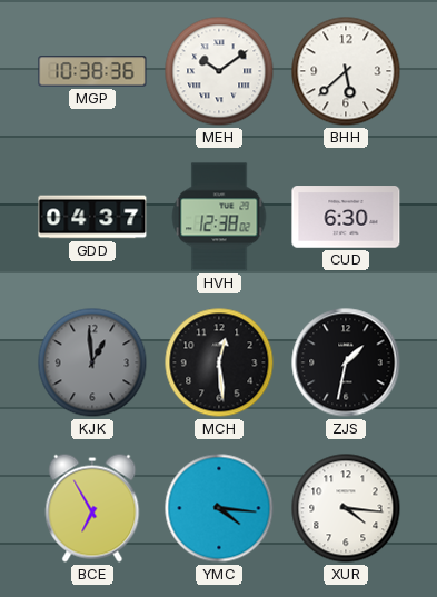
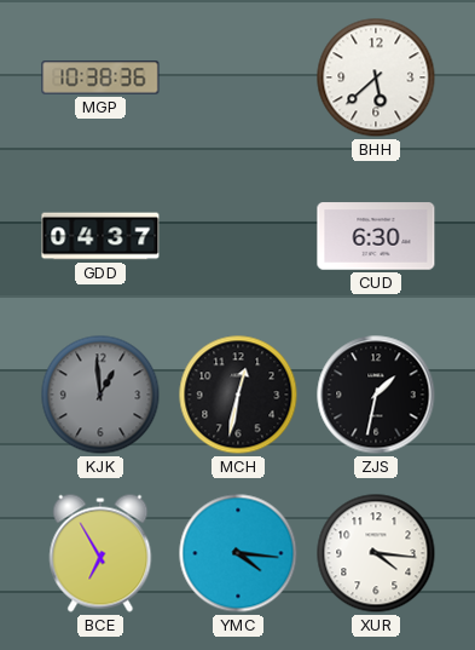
MEH: 10:09 -> none
HVH: 12:38 -> none
MCH: 12:29 -> 12:32
